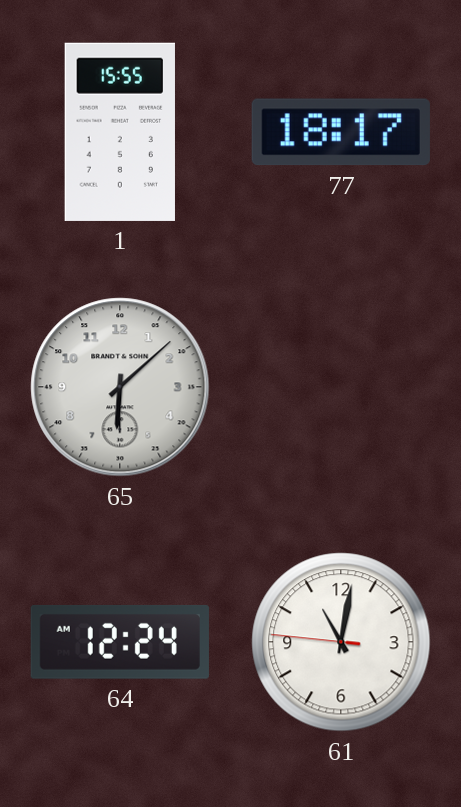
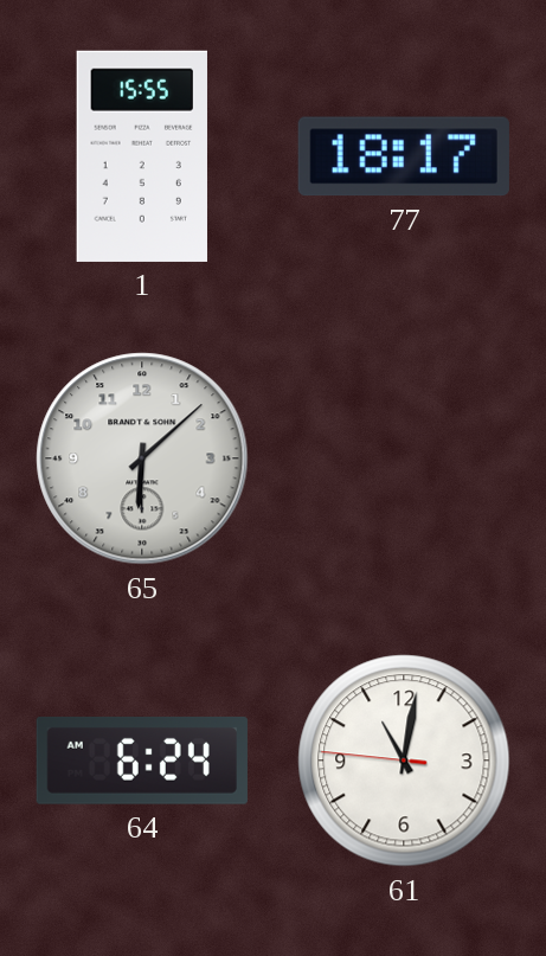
64: 12:24 -> 6:24
